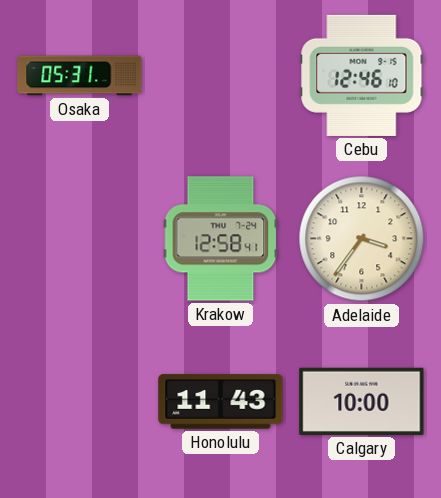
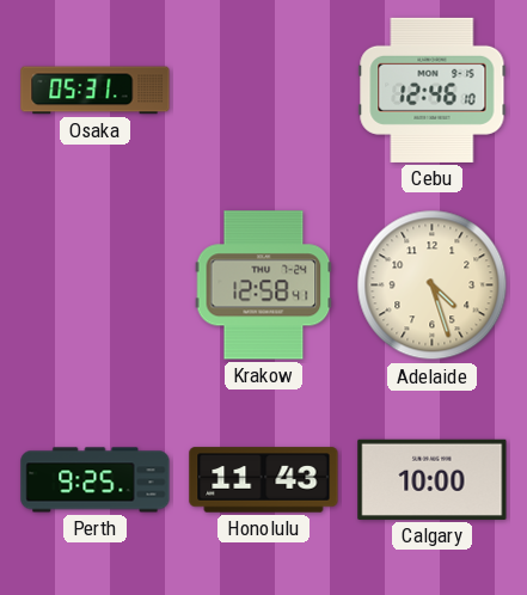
Adelaide: 3:36 -> 4:27
Perth: none -> 9:25
